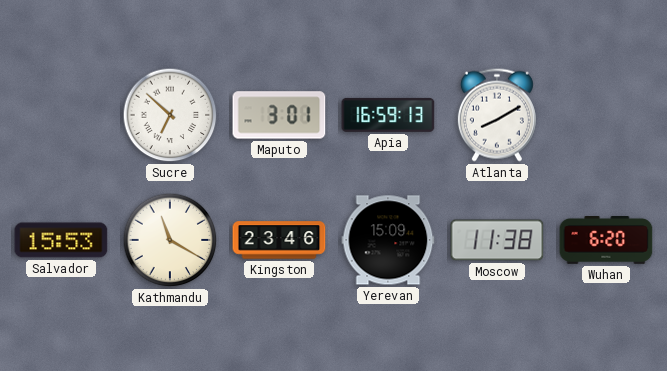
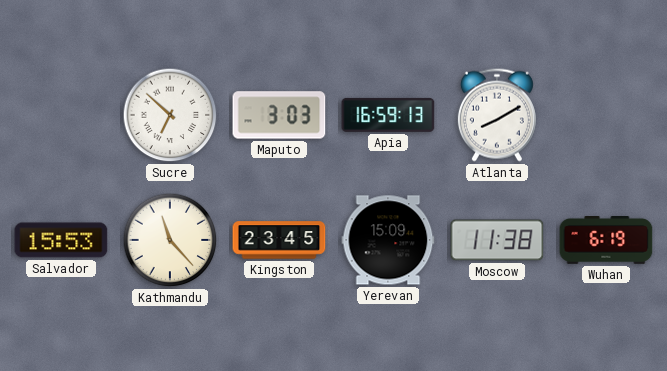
Maputo: 3:01 -> 3:03
Kathmandu: 11:20 -> 11:23
Kingston: 23:46 -> 23:45
Wuhan: 6:20 -> 6:19
